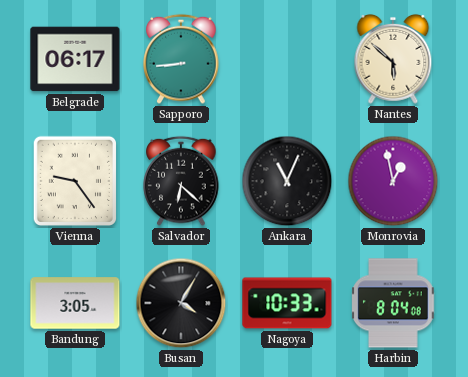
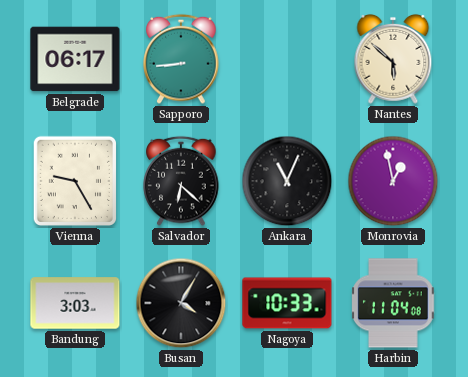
Vienna: 9:24 -> 9:25
Bandung: 3:05 -> 3:03
Harbin: 8:04 -> 11:04
